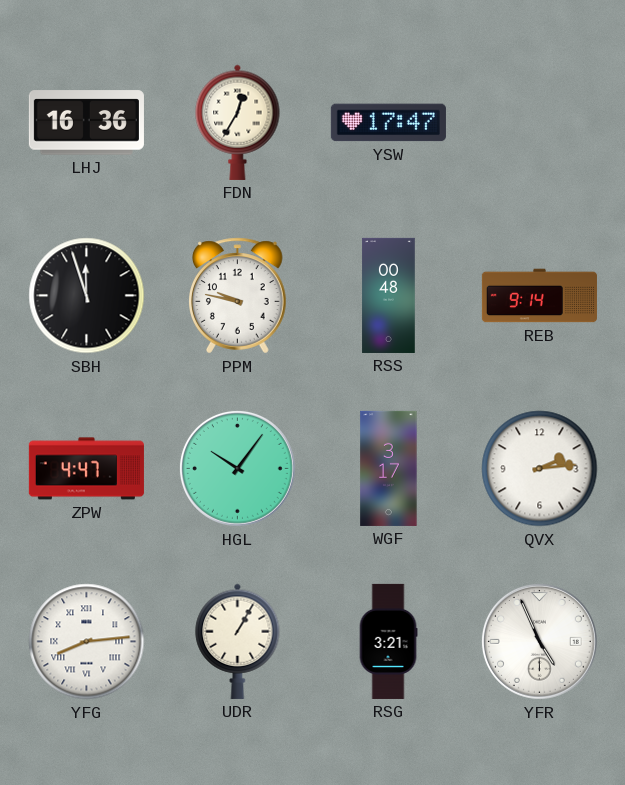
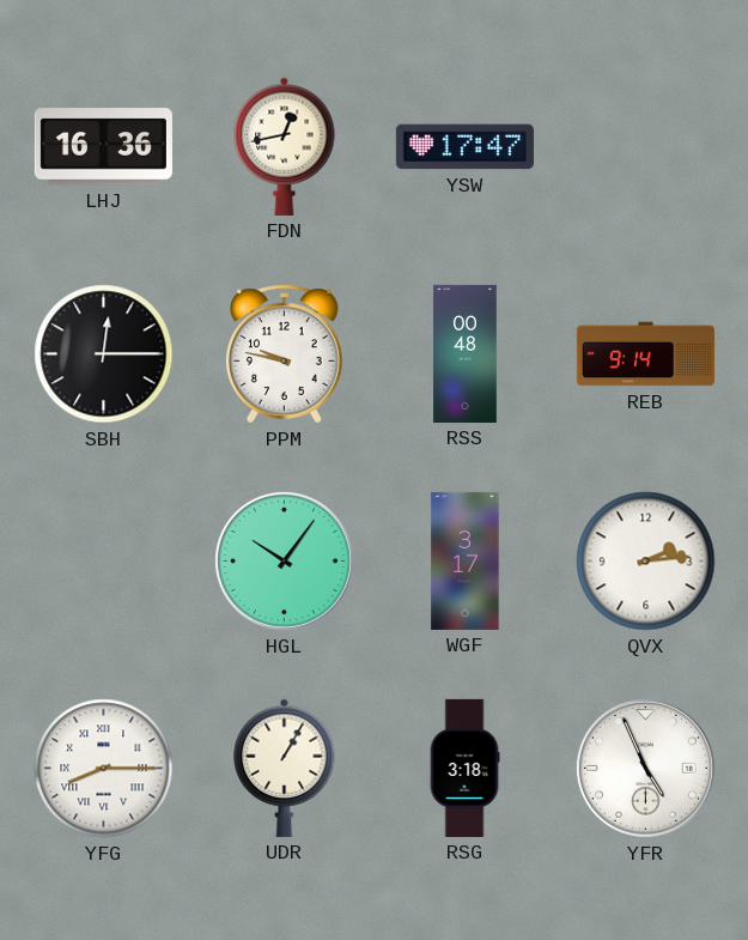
FDN: 12:35 -> 12:43
SBH: 11:57 -> 12:15
ZPW: 4:47 -> none
YFG: 8:14 -> 8:15
RSG: 3:21 -> 3:18
